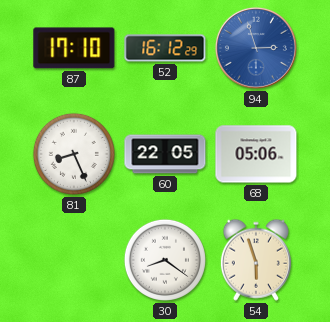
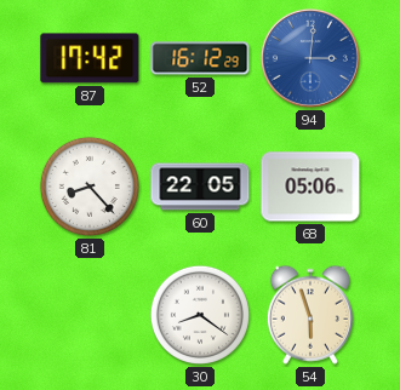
87: 17:10 -> 17:42
94: 2:57 -> 3:01
81: 8:26 -> 8:23
